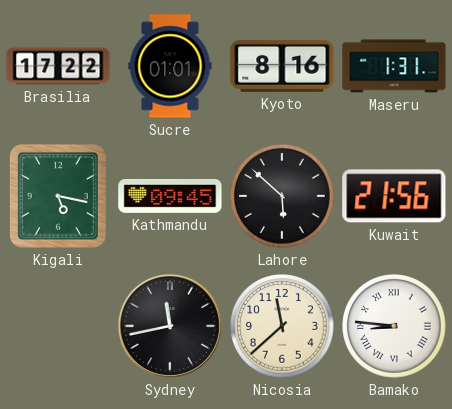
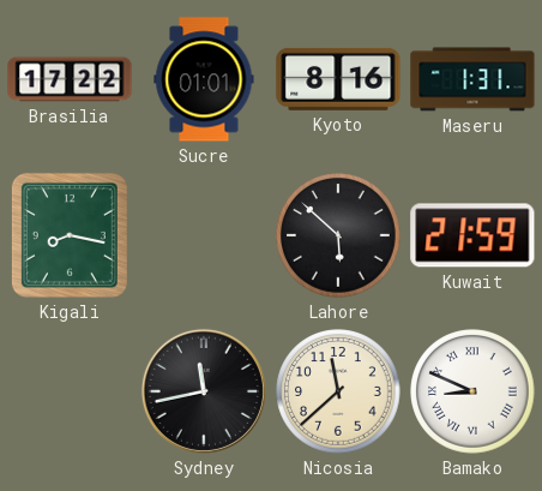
Kigali: 5:17 -> 8:17
Kathmandu: 09:45 -> none
Kuwait: 21:56 -> 21:59
Bamako: 8:46 -> 8:49
